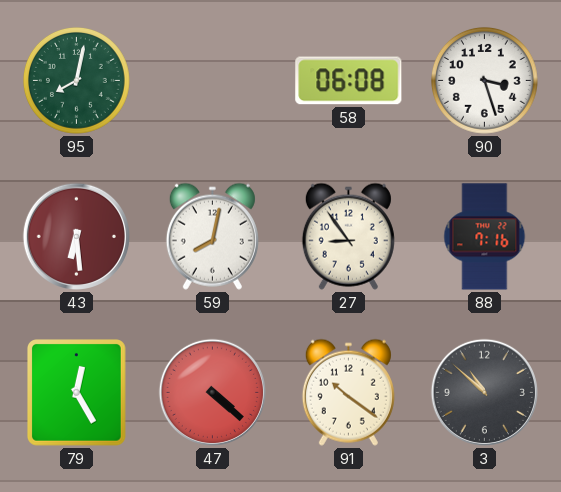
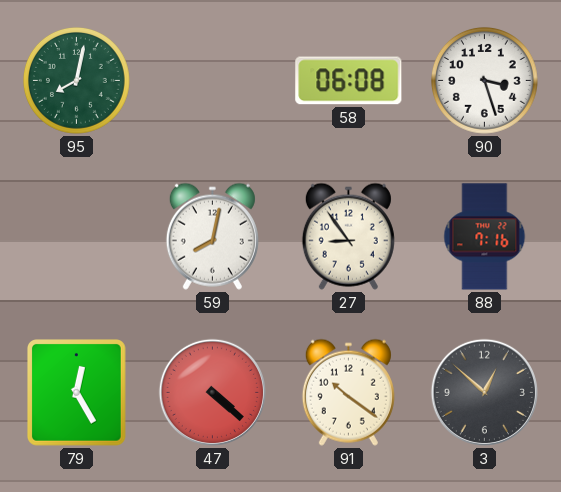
43: 6:29 -> none
3: 10:52 -> 12:52
